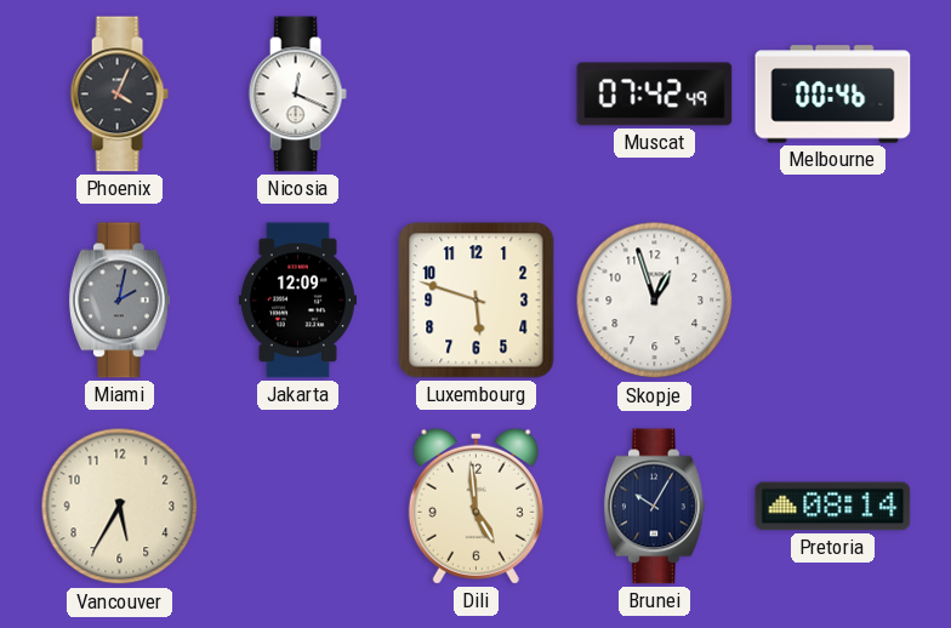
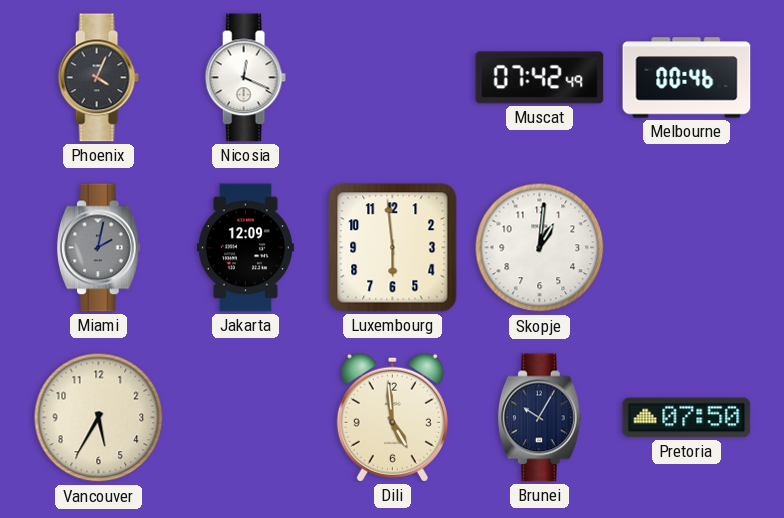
Luxembourg: 5:48 -> 5:59
Skopje: 12:57 -> 1:01
Pretoria: 08:14 -> 07:50
